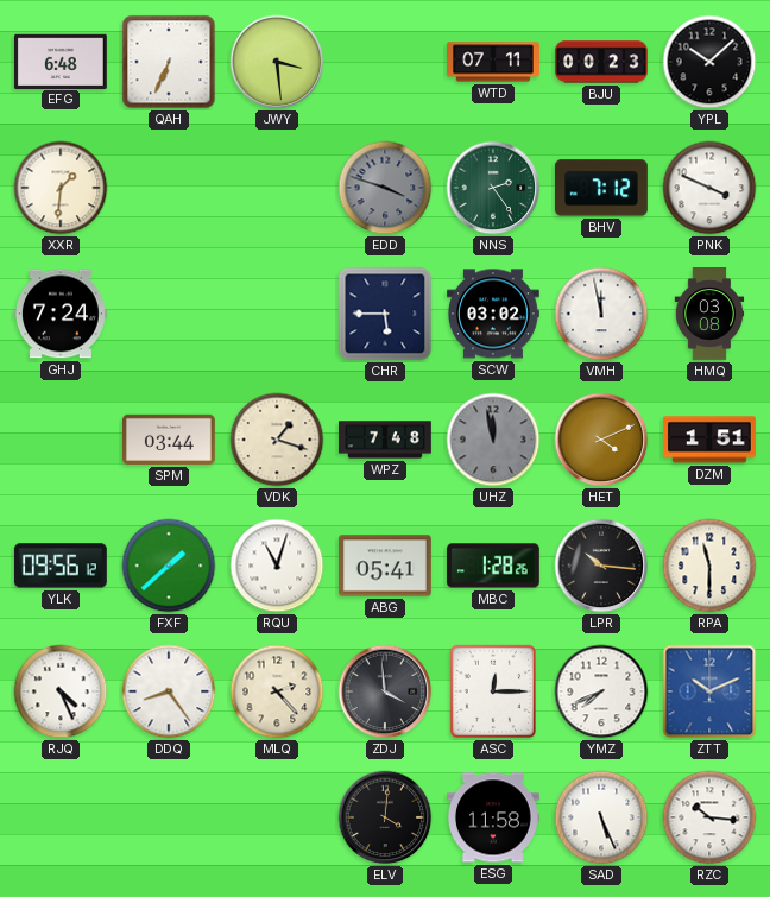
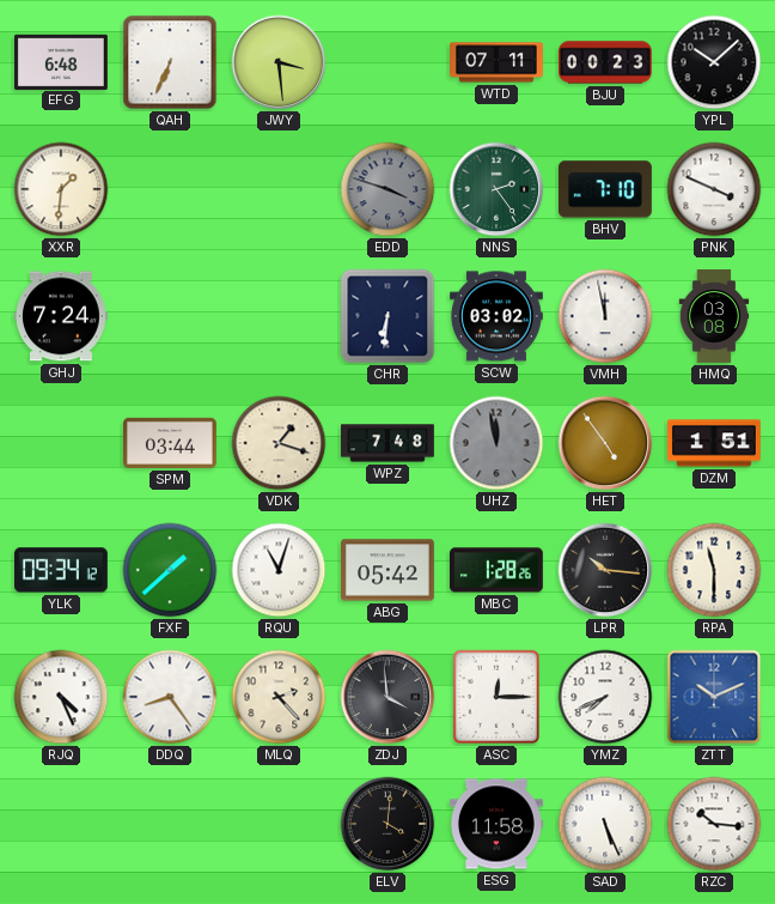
BHV: 7:12 -> 7:10
CHR: 5:45 -> 6:31
HET: 4:11 -> 4:54
YLK: 09:56 -> 09:34
ABG: 05:41 -> 05:42
